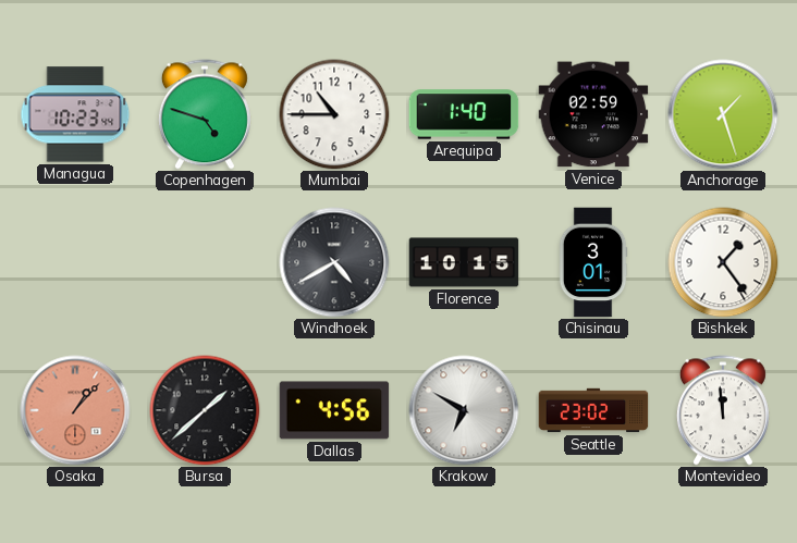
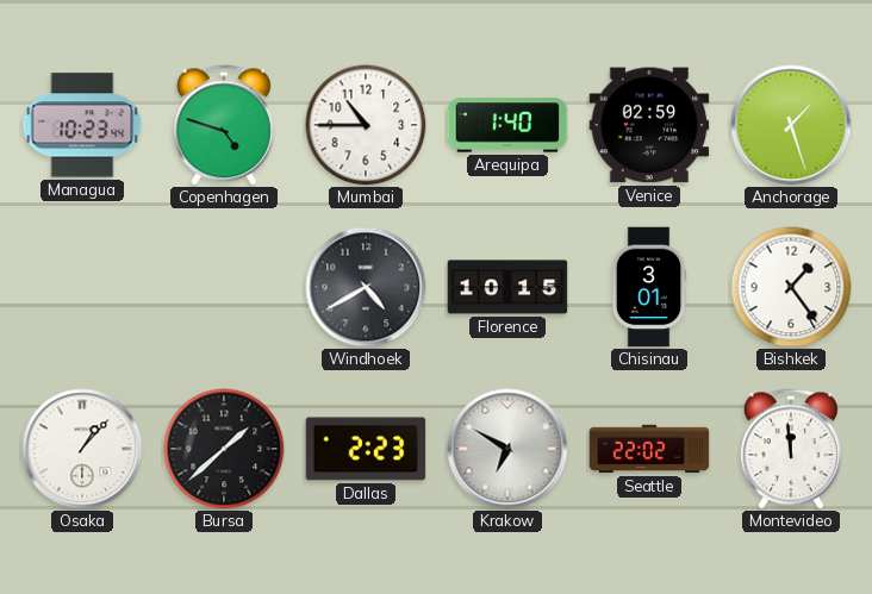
Osaka dial: salmon -> white
Dallas: 4:56 -> 2:23
Seattle: 23:02 -> 22:02
